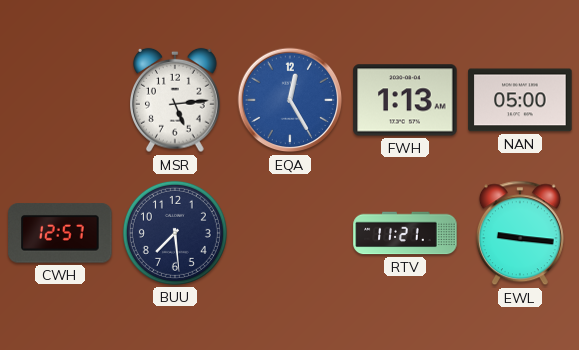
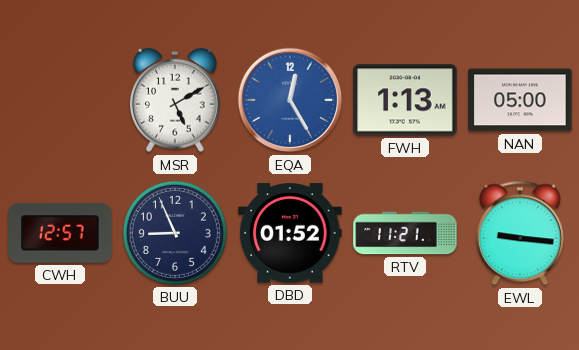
MSR: 5:14 -> 5:10
BUU: 7:29 -> 8:56
DBD: none -> 01:52
